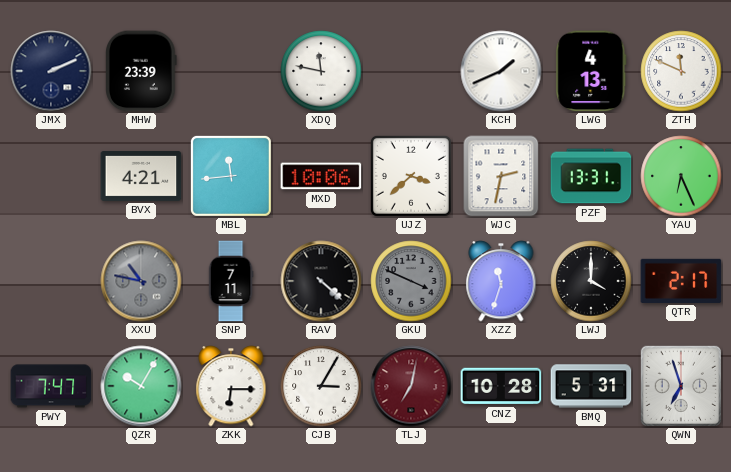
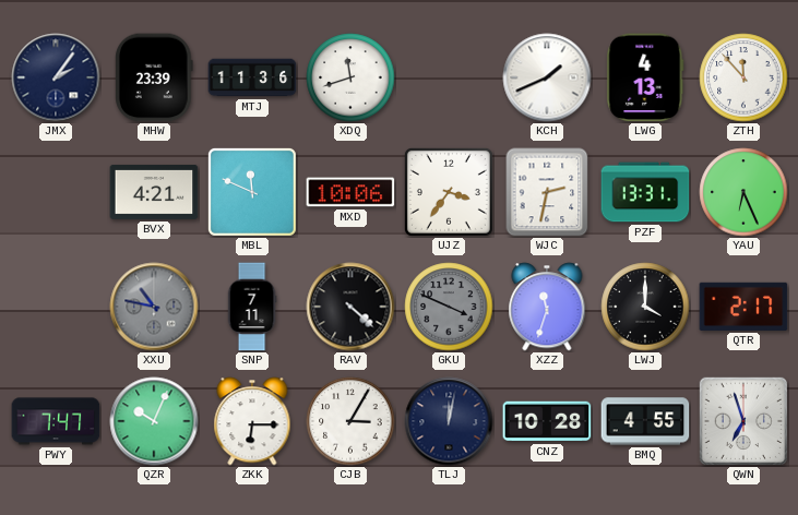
JMX: 2:11 -> 2:06
MTJ: none -> 11:36
XDQ: 11:47 -> 11:42
ZTH: 11:49 -> 11:53
MBL: 11:44 -> 11:49
UJZ: 3:38 -> 3:36
QZR: 10:05 -> 10:04
TLJ: 7:02 -> 12:02
TLJ dial: burgundy -> navy
BMQ: 5:31 -> 4:55
